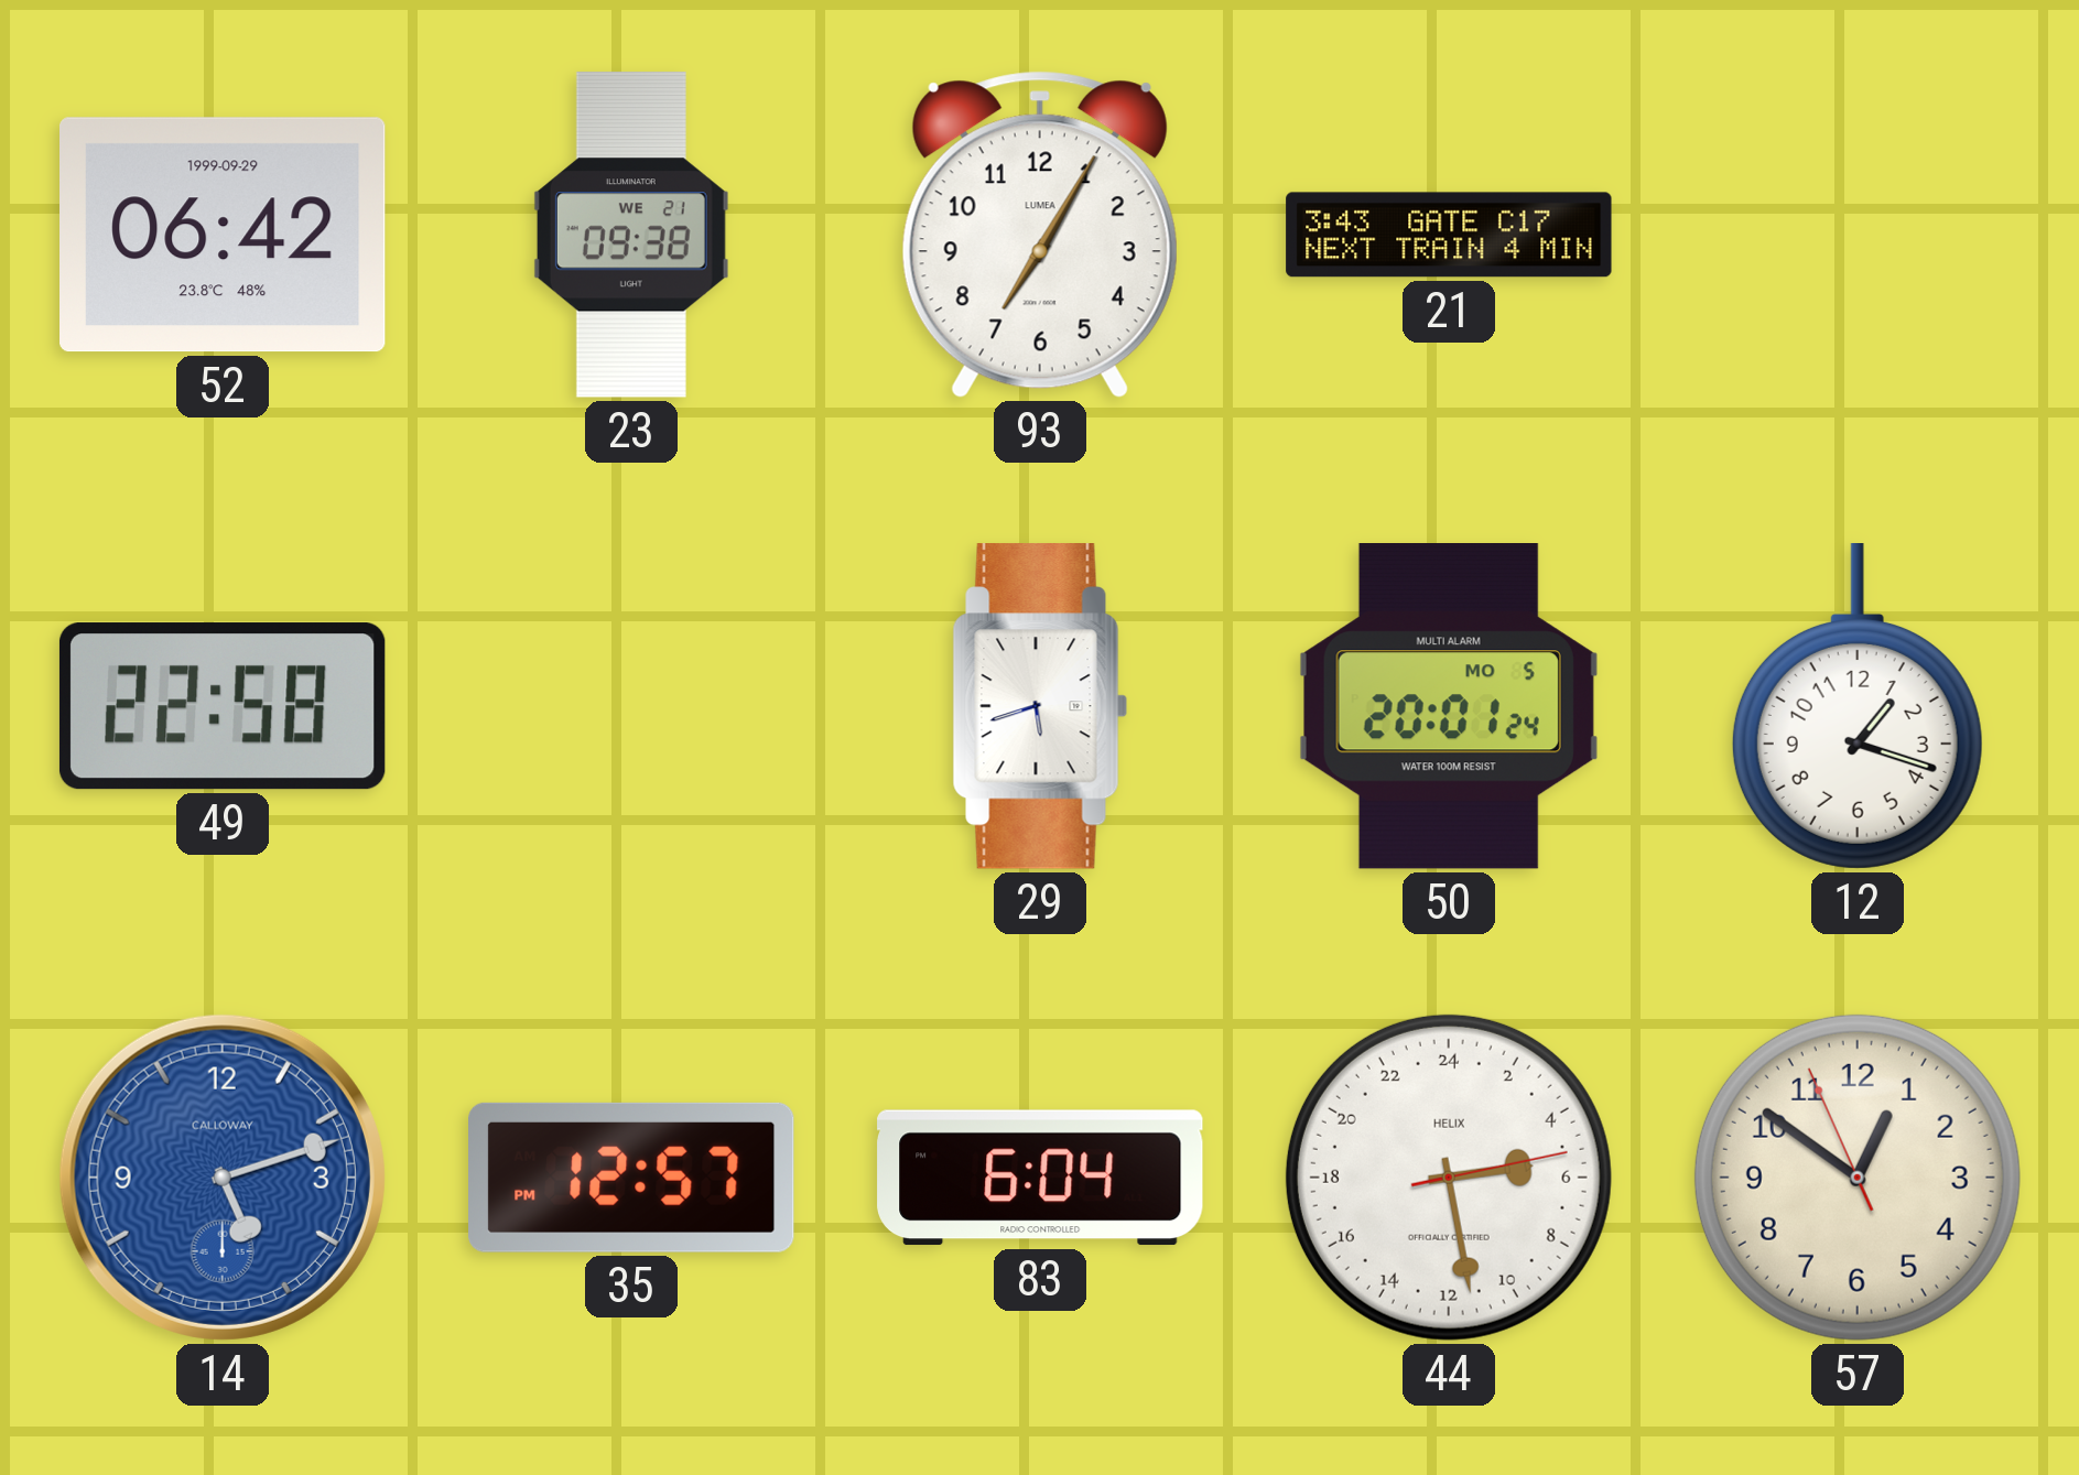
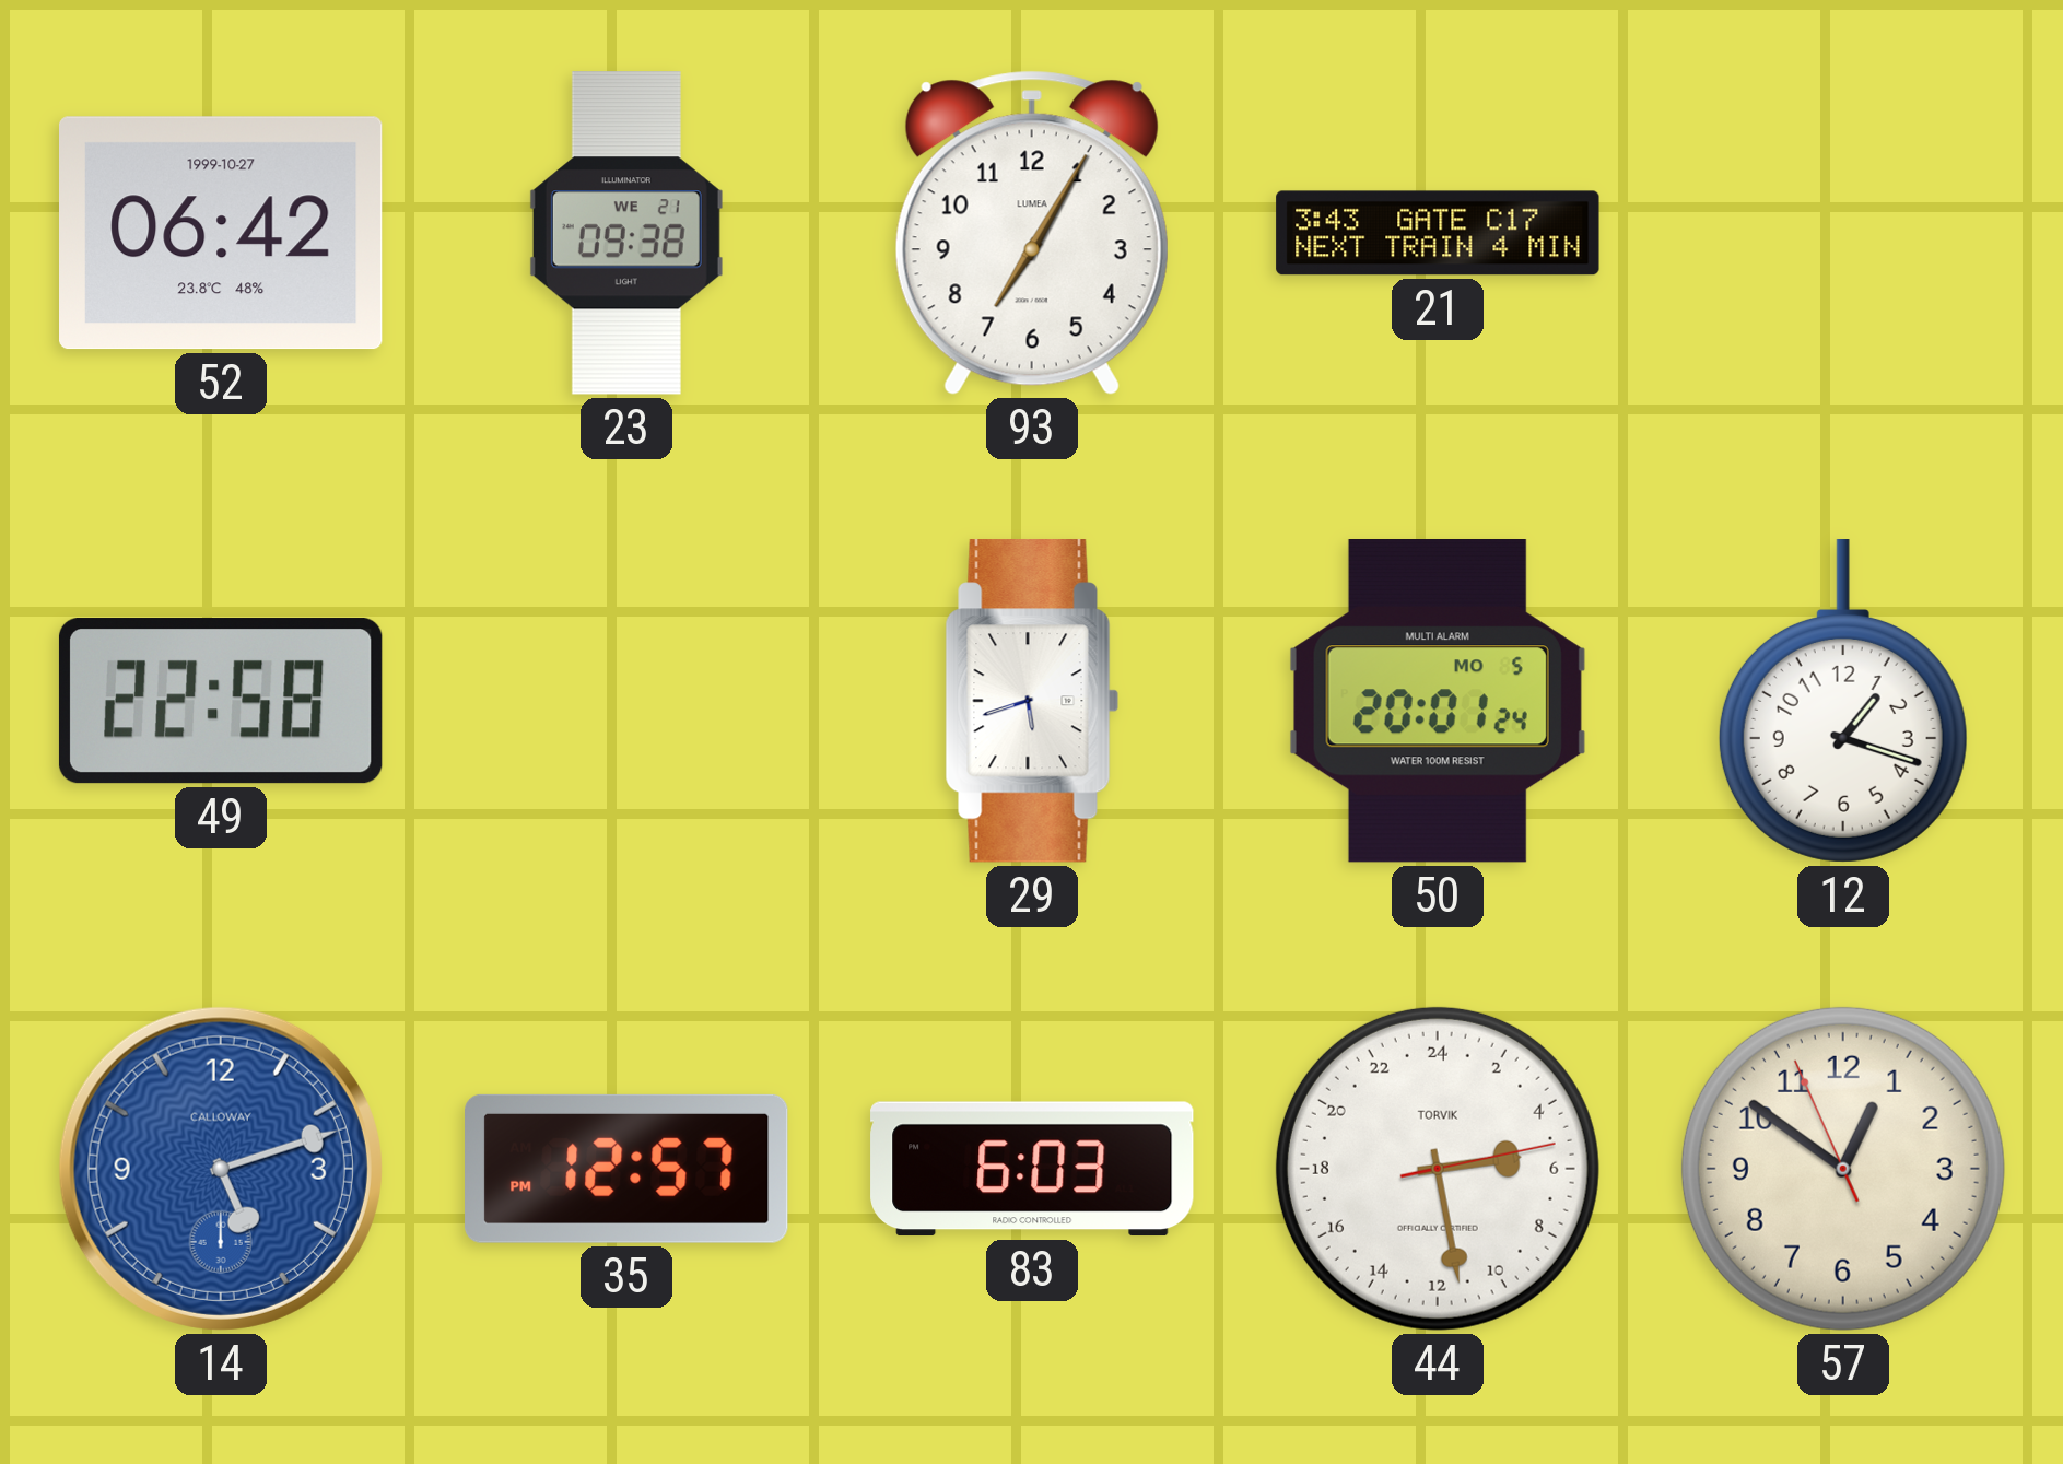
52 date: 1999-09-29 -> 1999-10-27
83: 6:04 -> 6:03
44 brand: HELIX -> TORVIK
